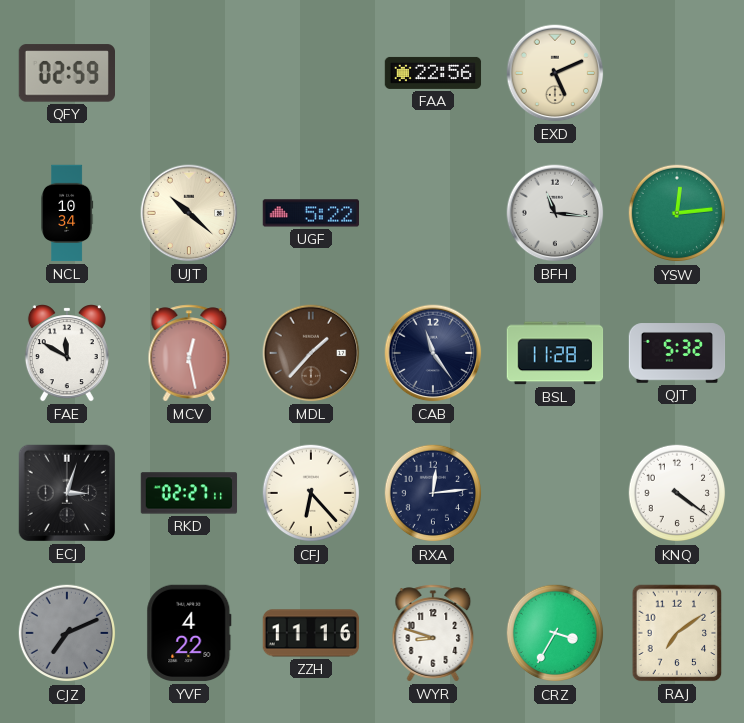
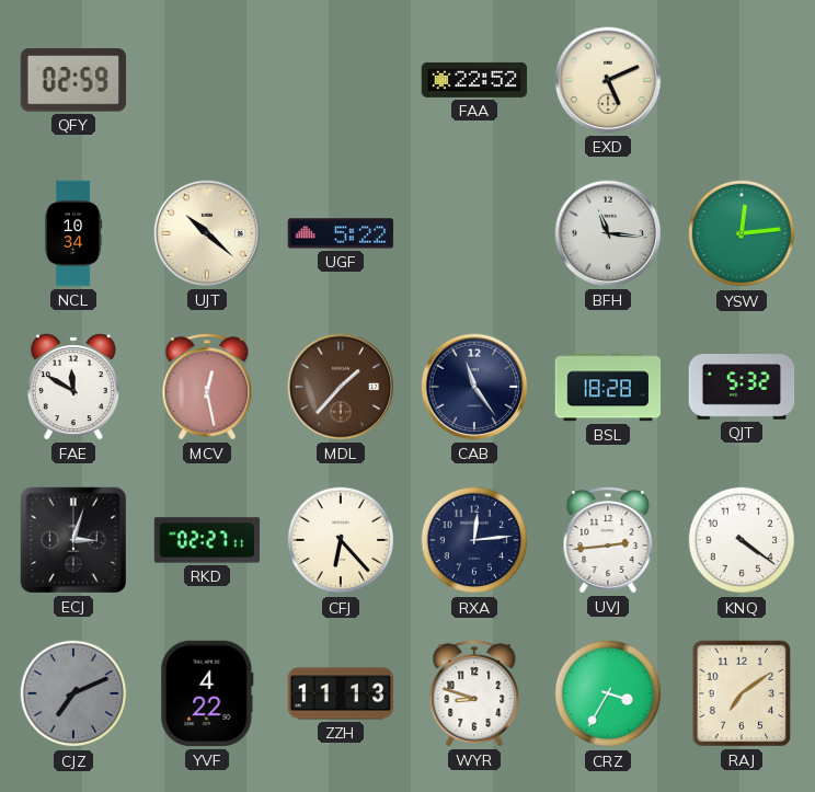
FAA: 22:56 -> 22:52
BSL: 11:28 -> 18:28
UVJ: none -> 2:44
ZZH: 11:16 -> 11:13
